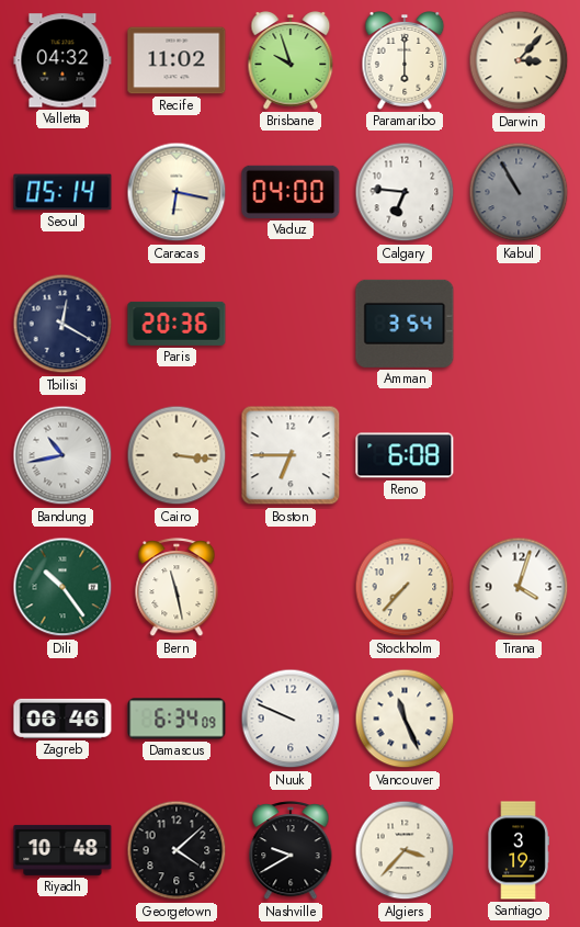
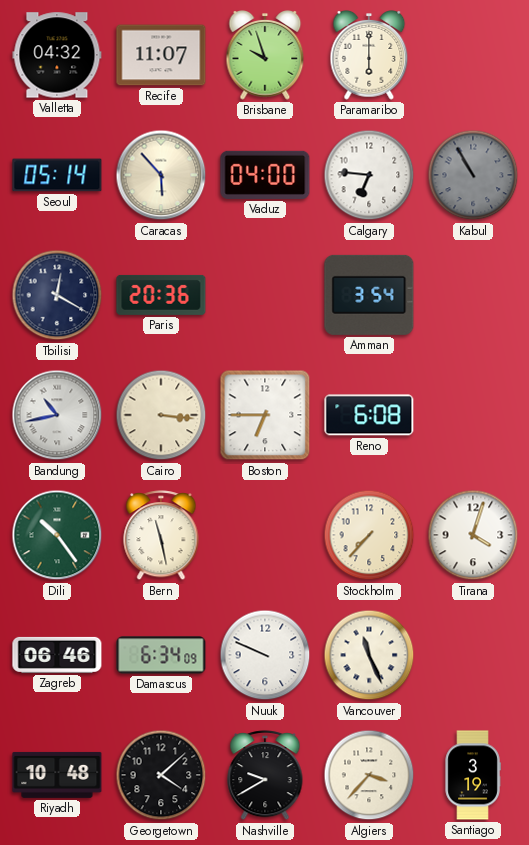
Recife: 11:02 -> 11:07
Darwin: 3:07 -> none
Caracas: 6:17 -> 5:53
